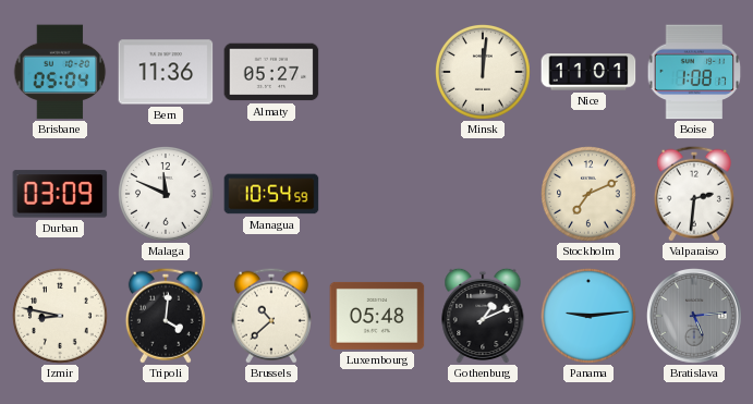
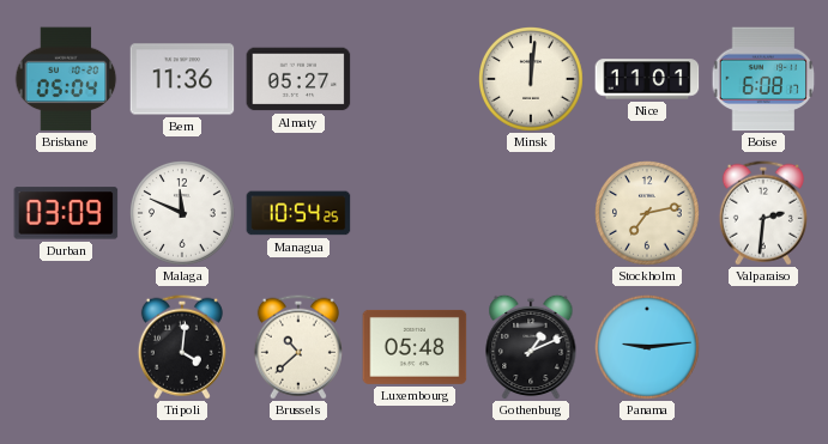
Boise: 1:08 -> 6:08
Managua: 10:54:59 -> 10:54:25
Stockholm: 7:11 -> 7:13
Izmir: 8:47 -> none
Bratislava: 5:14 -> none
